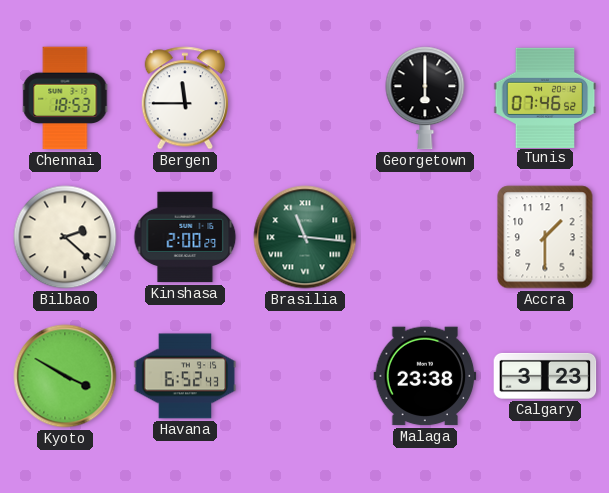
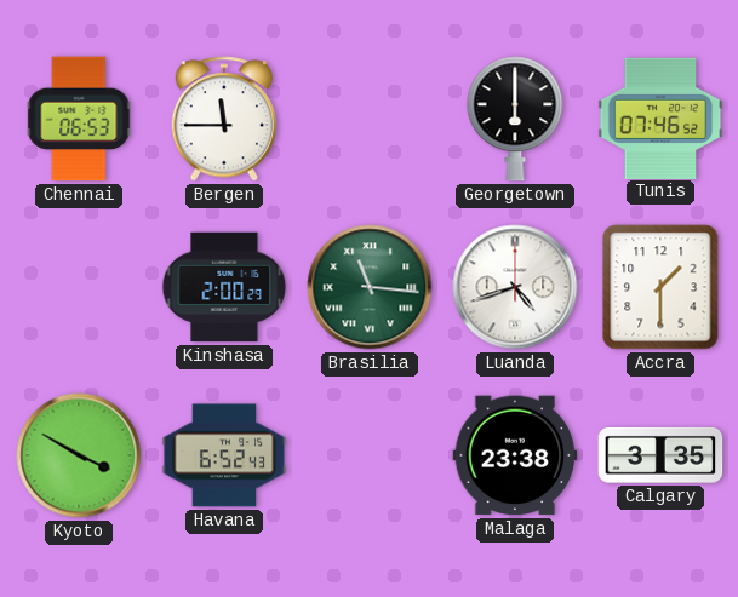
Chennai: 18:53 -> 06:53
Bilbao: 2:22 -> none
Luanda: none -> 4:42
Calgary: 3:23 -> 3:35
